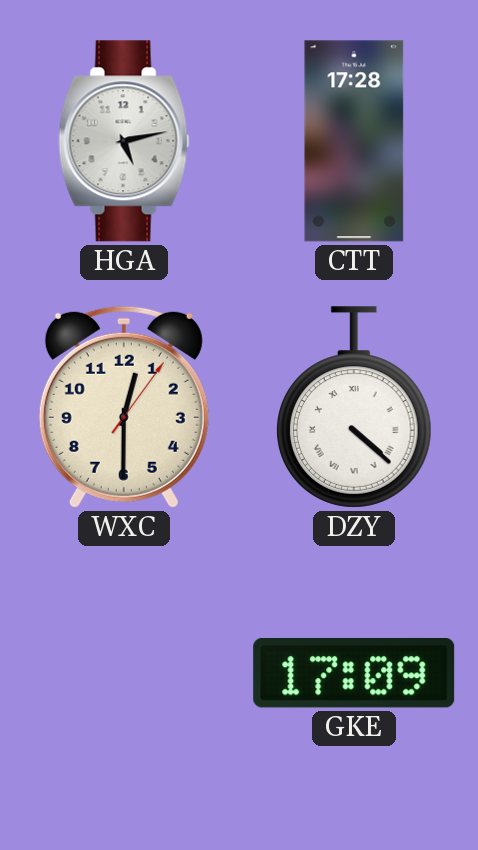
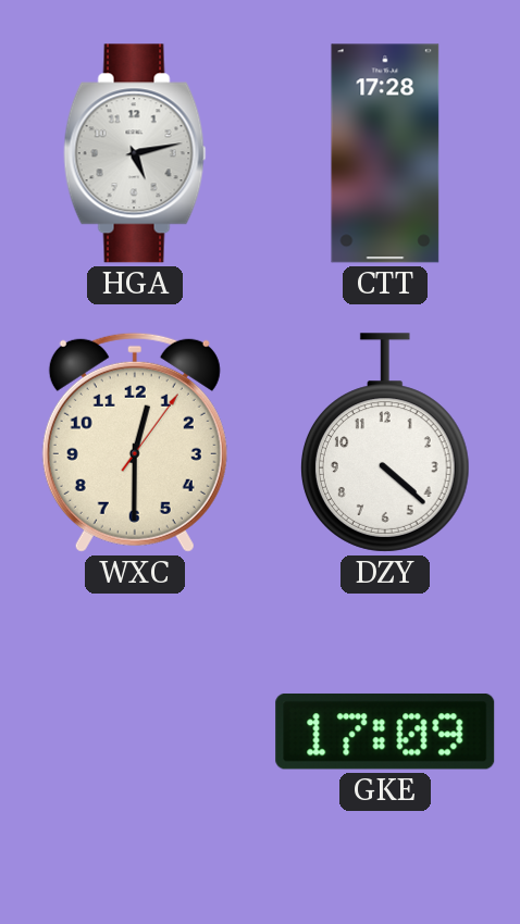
DZY numerals: Roman -> Arabic
